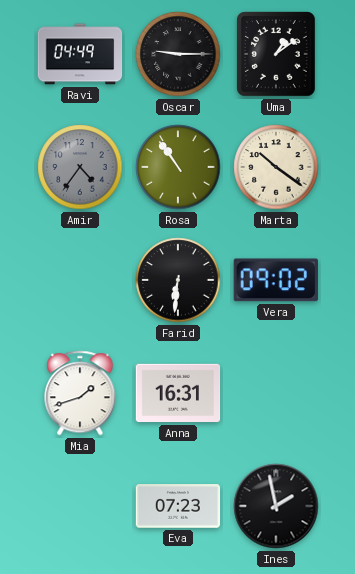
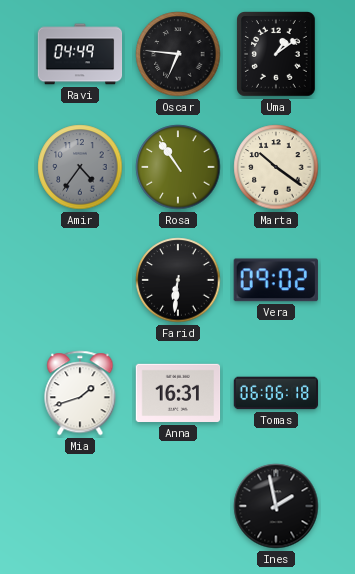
Oscar: 9:15 -> 6:46
Tomas: none -> 06:06
Eva: 07:23 -> none
